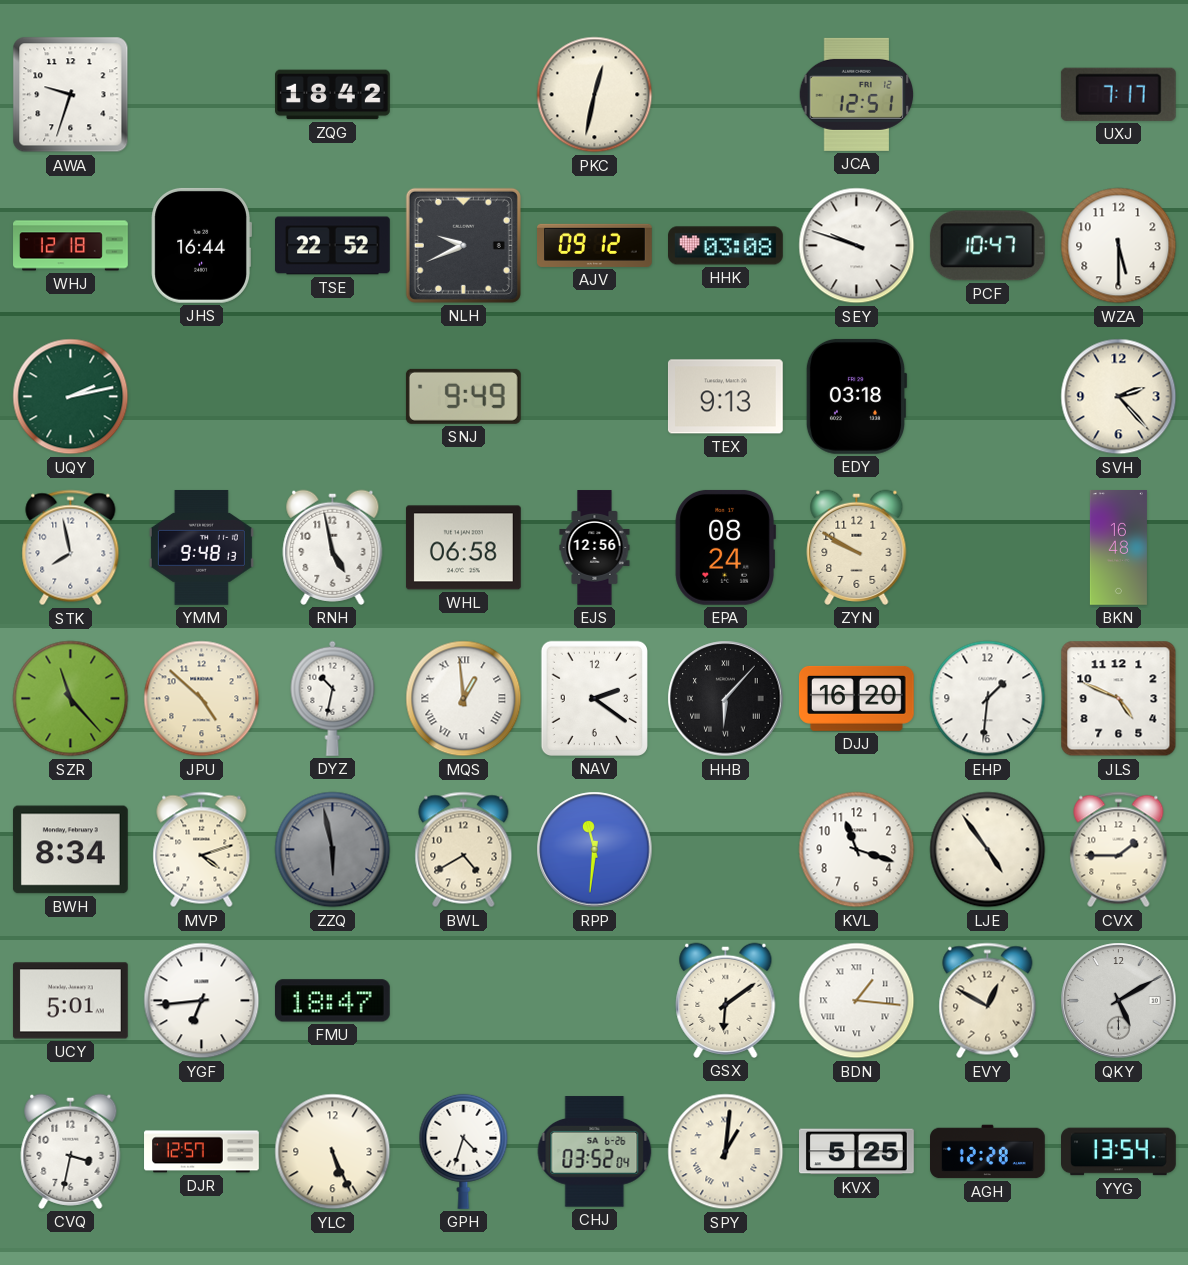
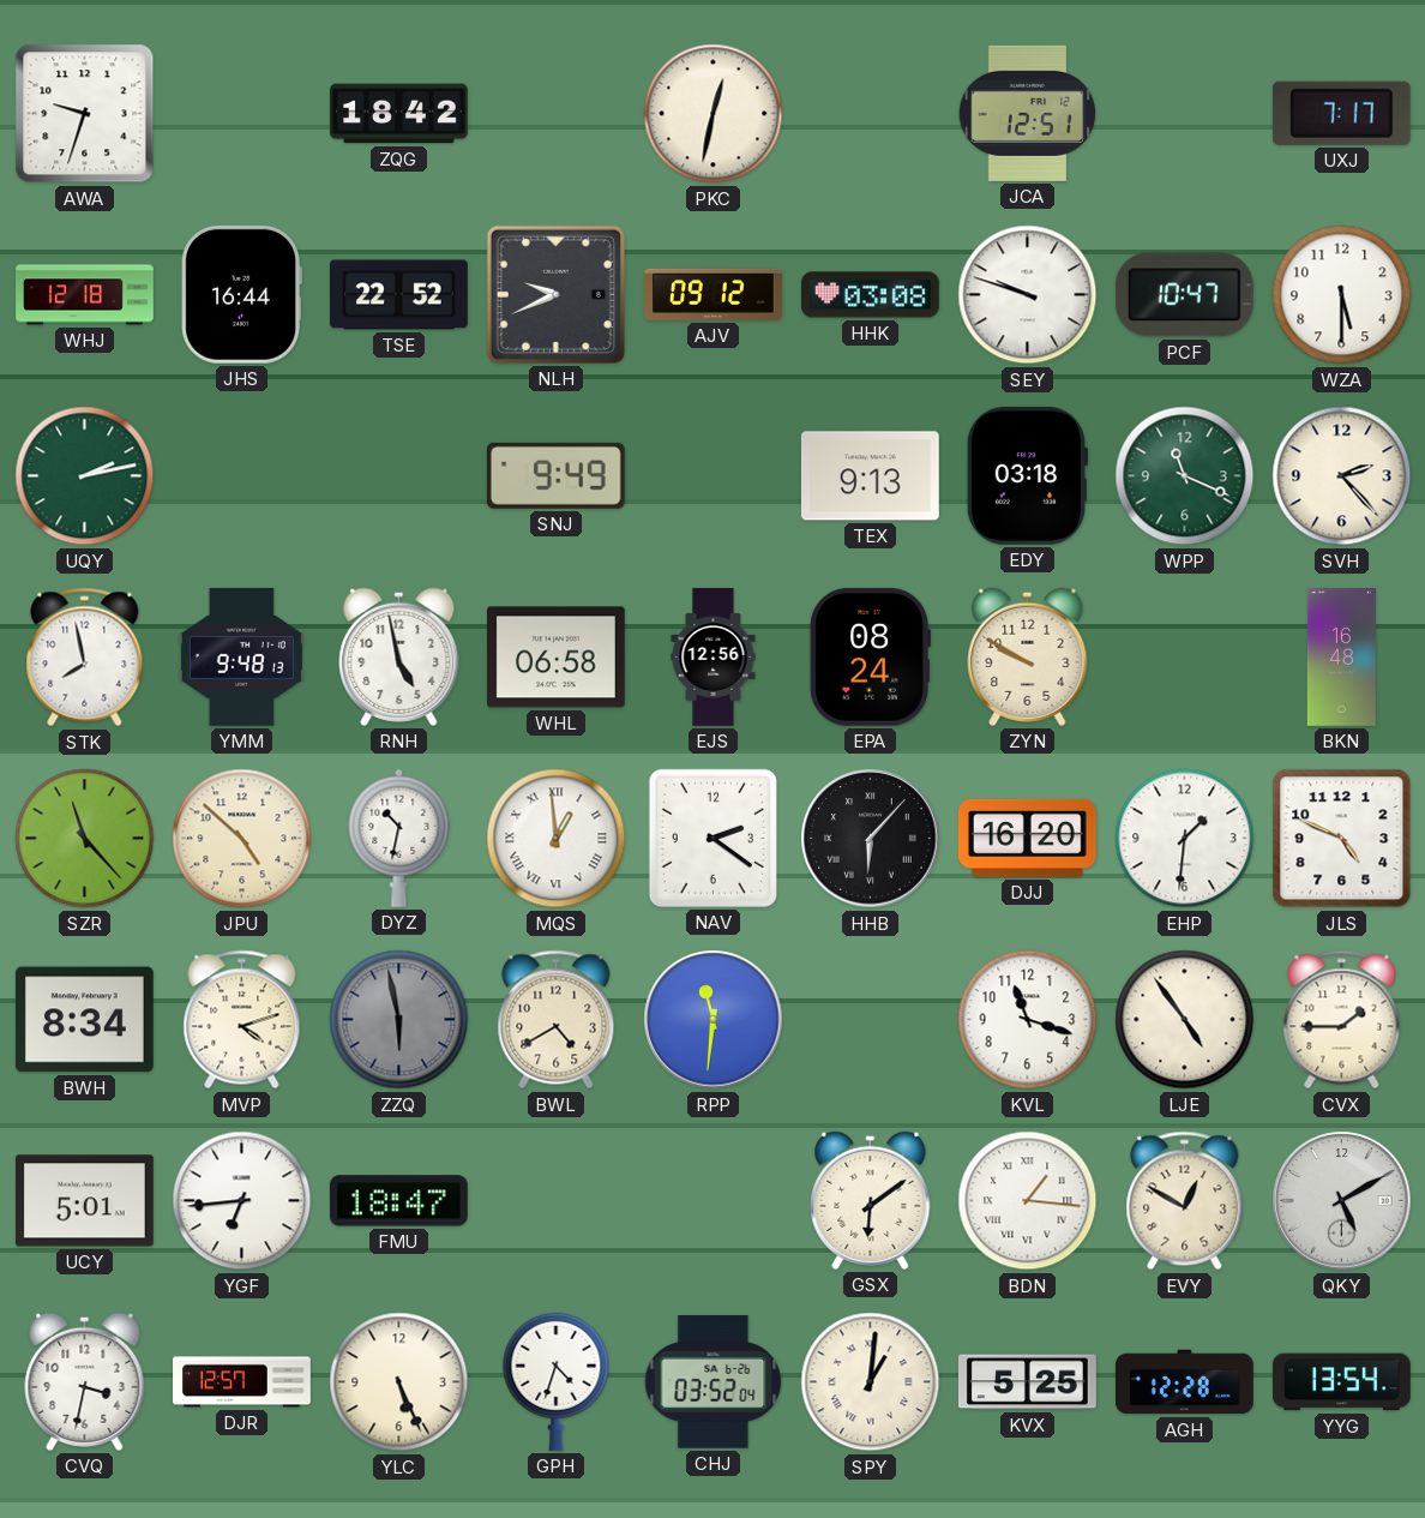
WPP: none -> 11:19
